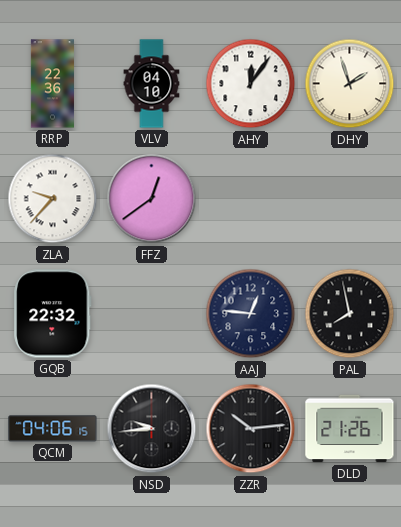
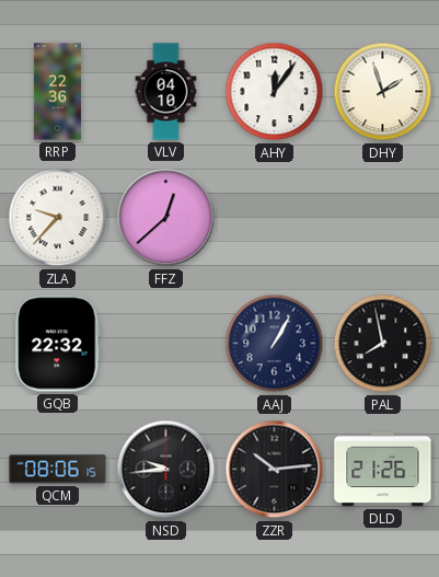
FFZ: 12:39 -> 12:38
AAJ: 12:46 -> 1:05
QCM: 04:06 -> 08:06
